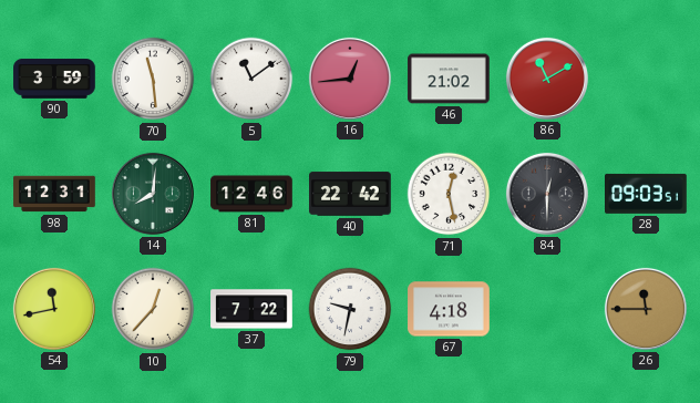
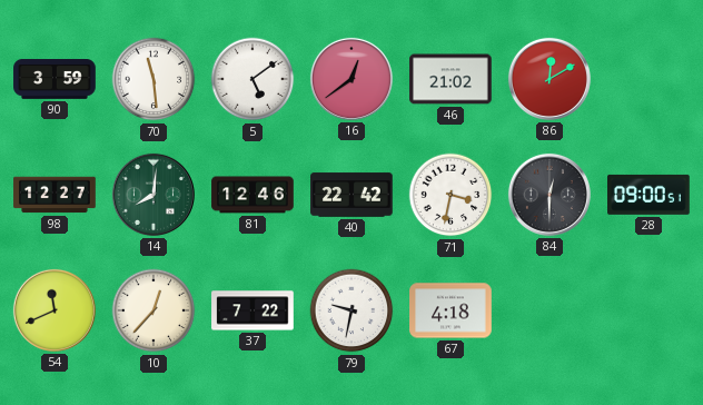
5: 11:09 -> 5:09
16: 12:44 -> 12:39
86: 11:10 -> 12:10
98: 12:31 -> 12:27
71: 12:28 -> 3:32
28: 09:03 -> 09:00
54: 11:43 -> 11:41
26: 11:45 -> none
